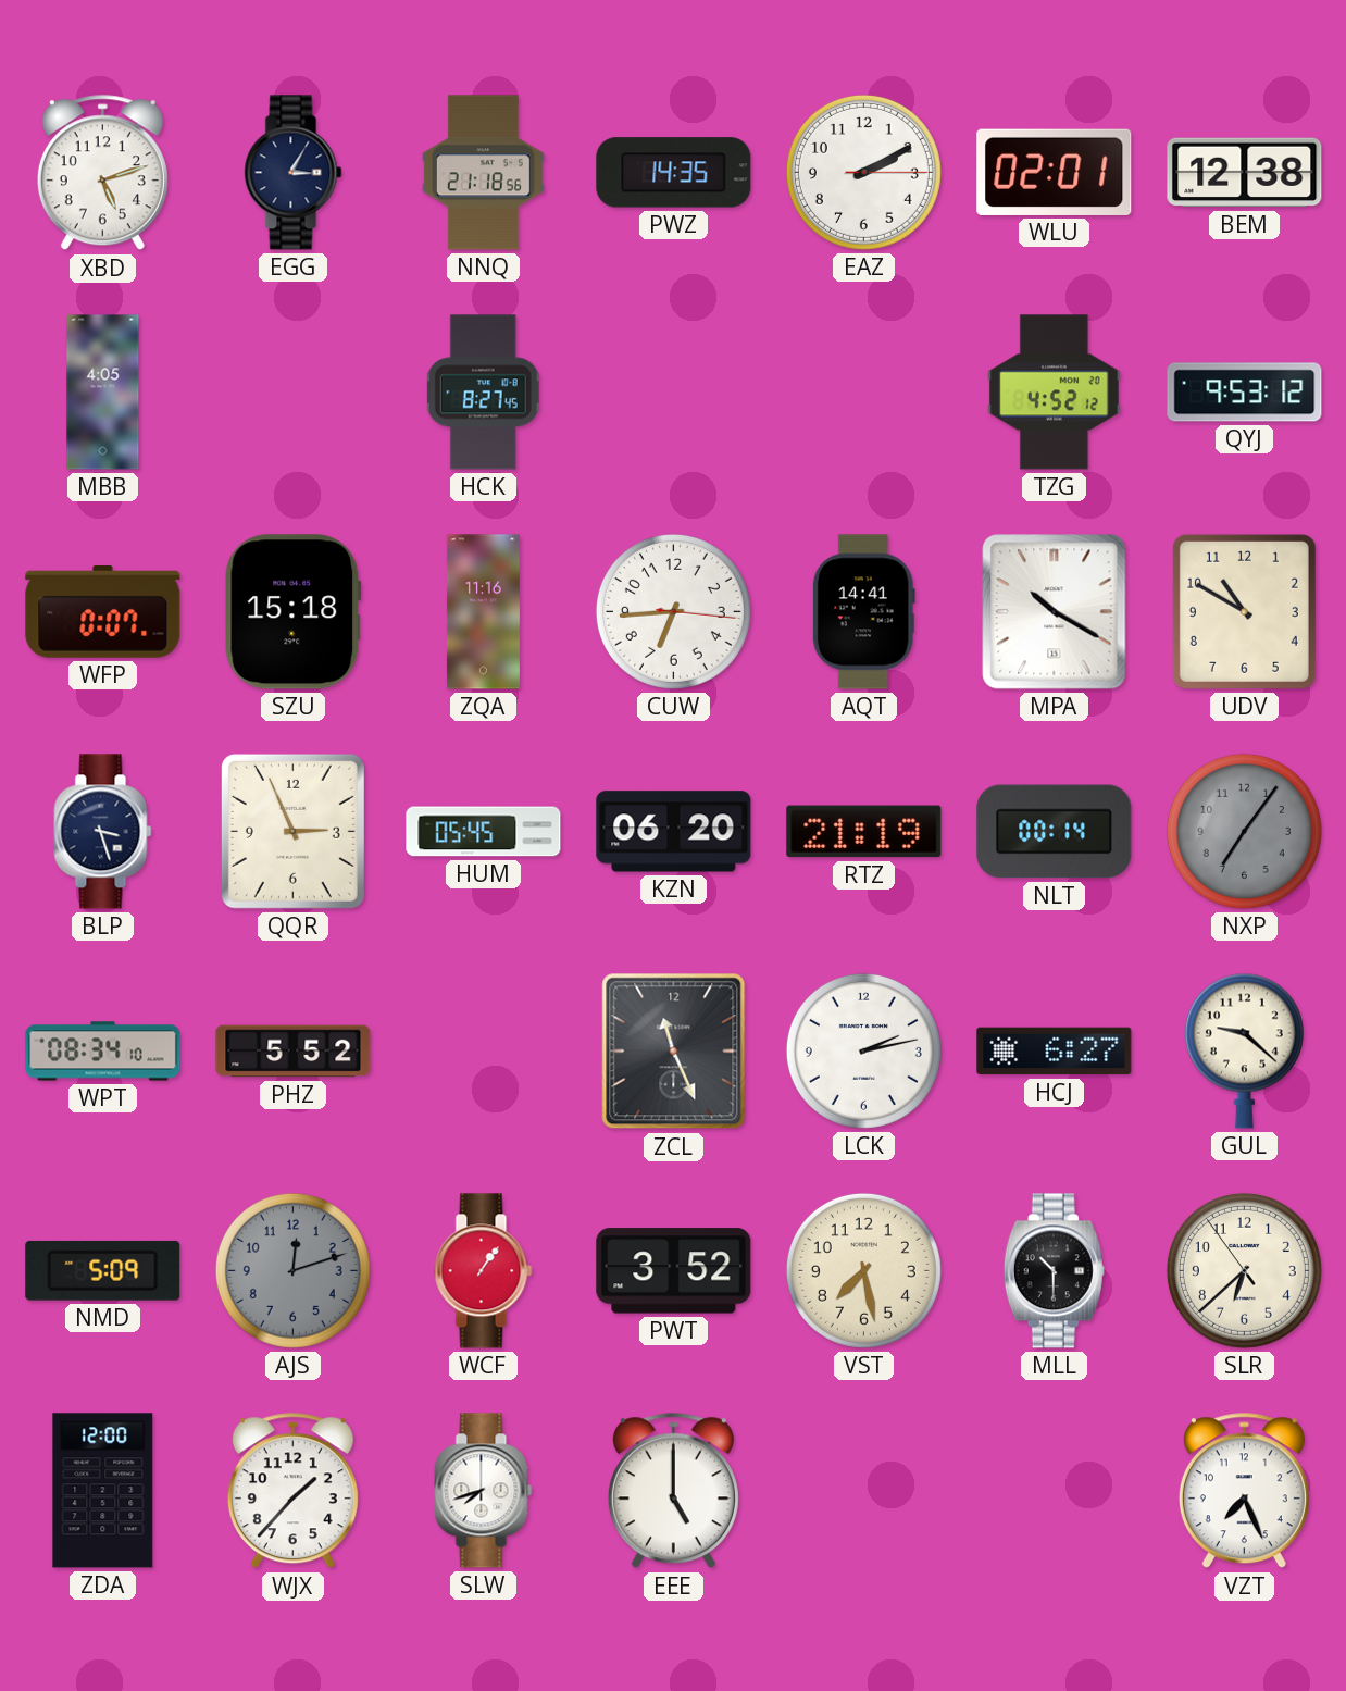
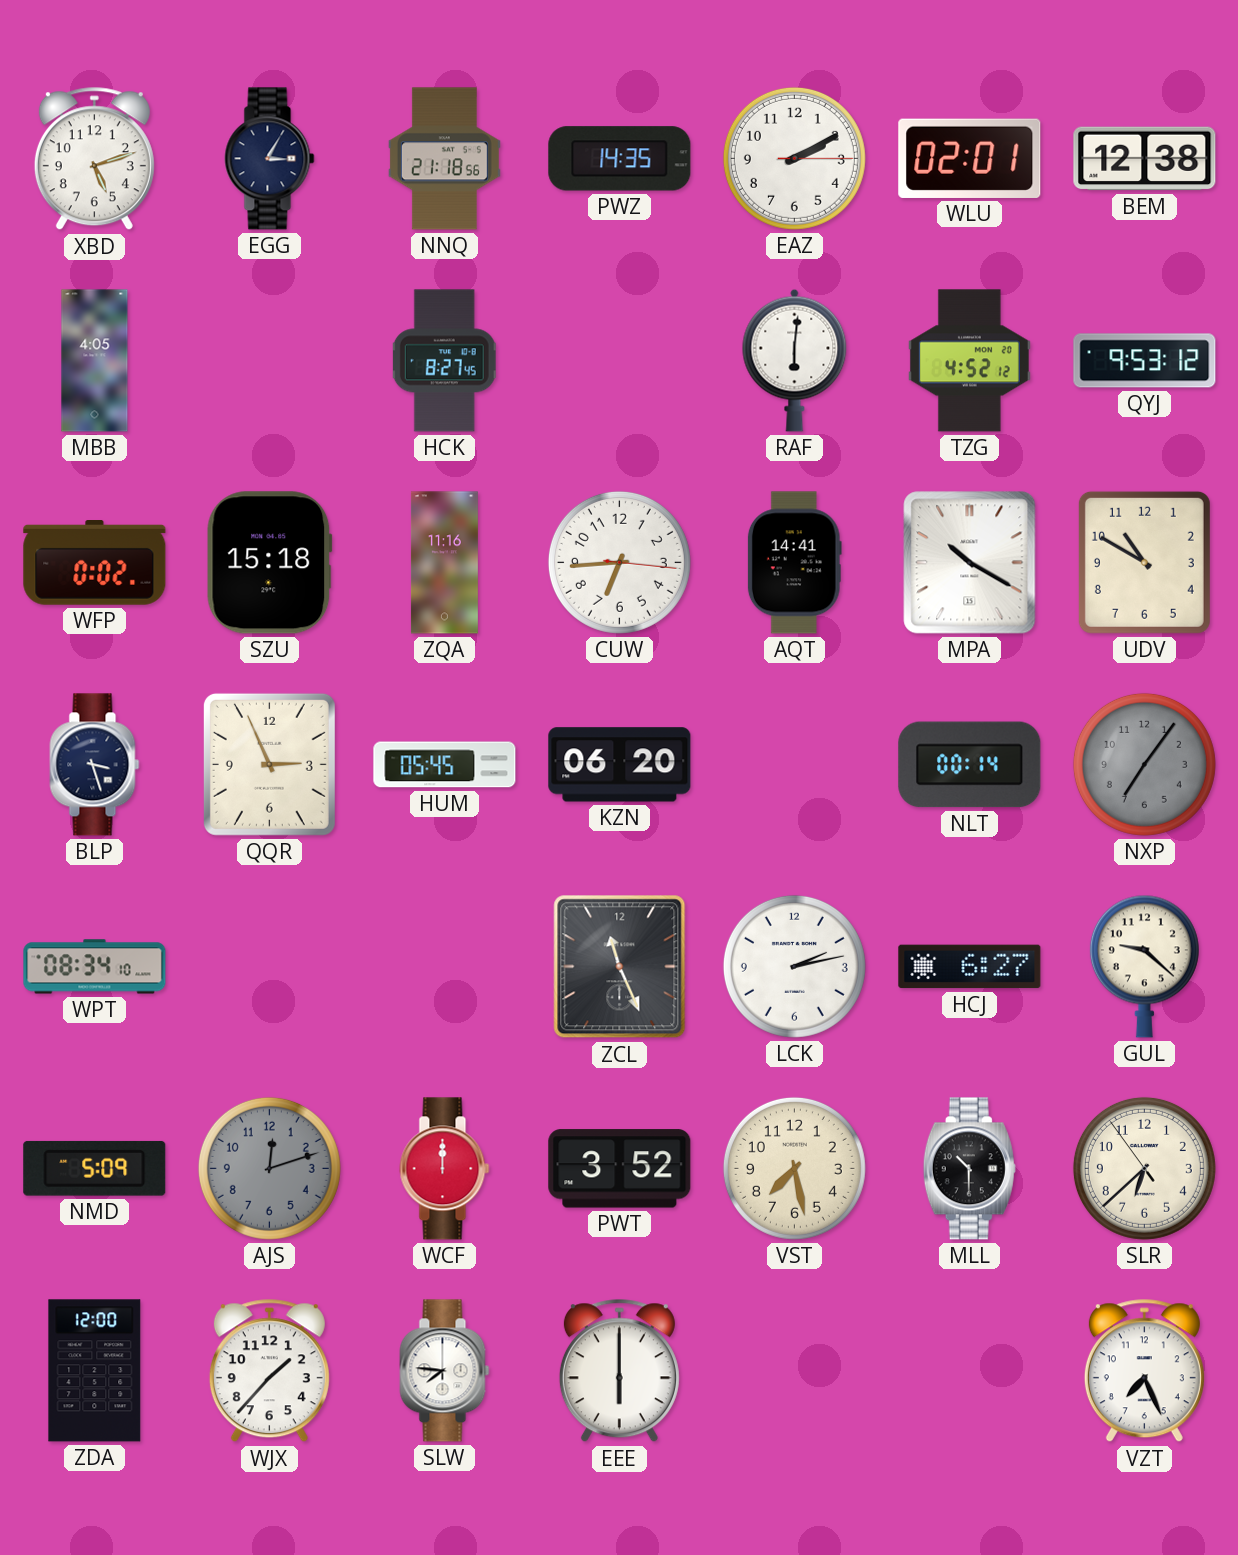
RAF: none -> 6:01
WFP: 0:07 -> 0:02
RTZ: 21:19 -> none
PHZ: 5:52 -> none
WCF: 1:06 -> 12:00
SLW: 7:42 -> 7:46
EEE: 5:00 -> 6:00
